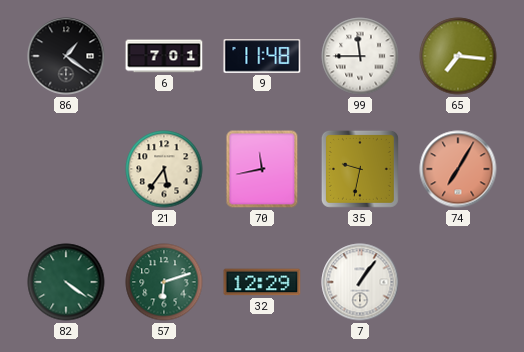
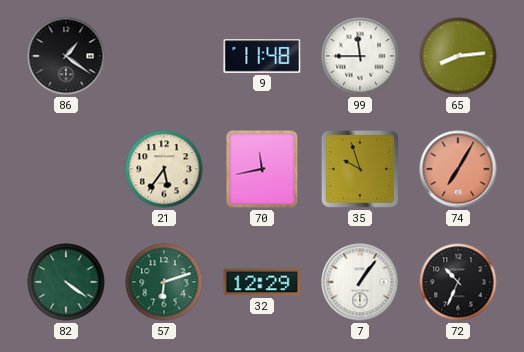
6: 7:01 -> none
65: 7:16 -> 8:14
35: 9:32 -> 9:57
72: none -> 10:34
